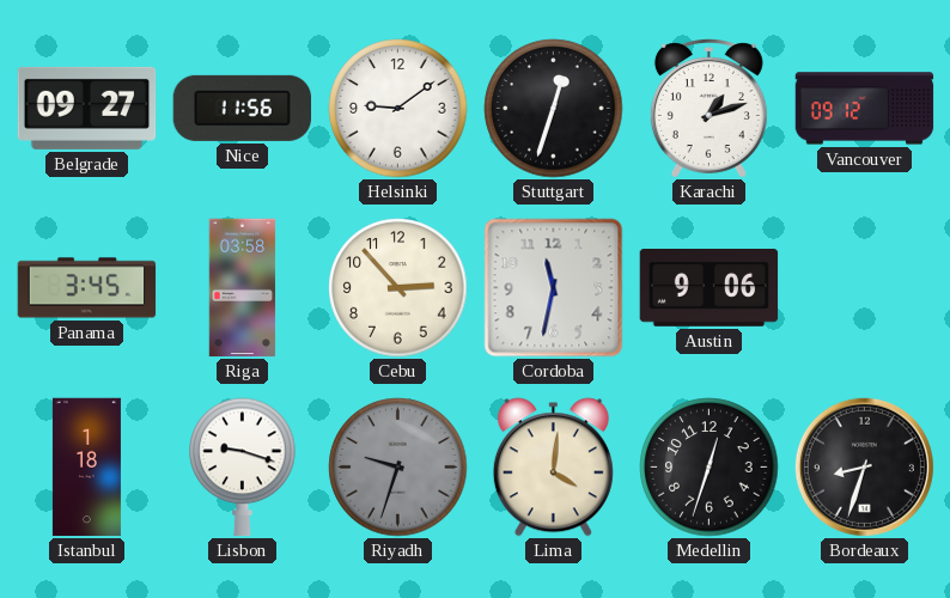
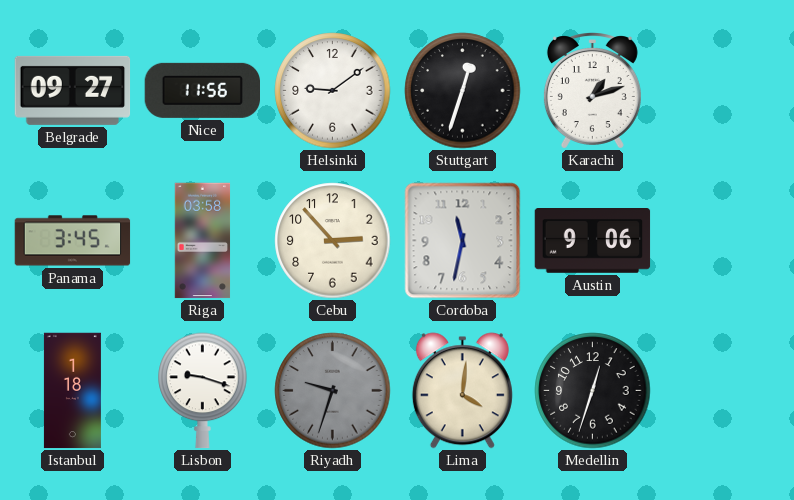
Vancouver: 09:12 -> none
Bordeaux: 8:33 -> none
